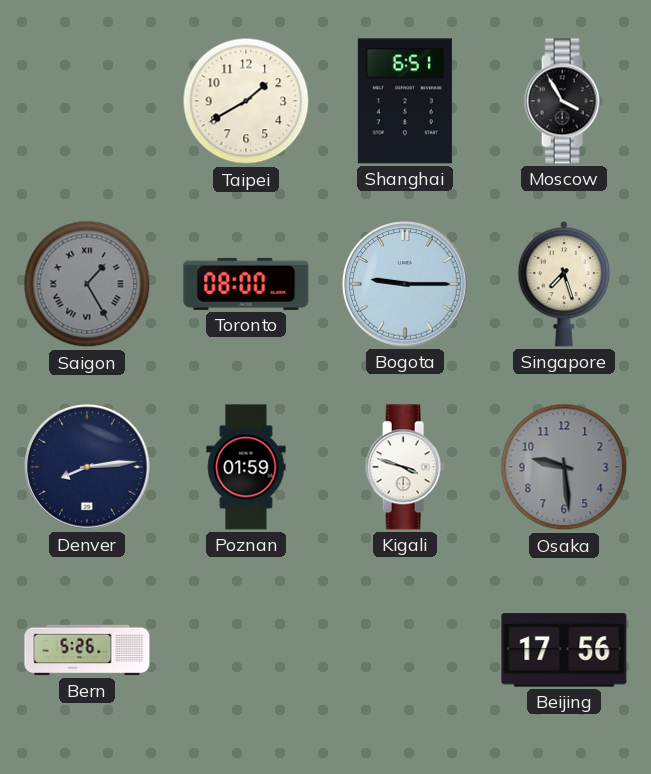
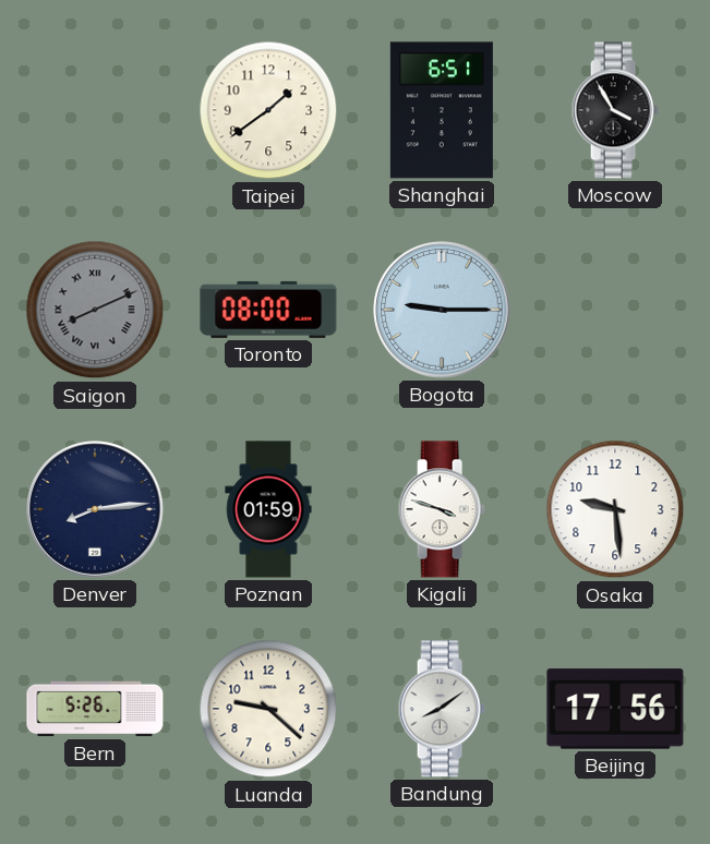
Taipei: 1:40 -> 1:39
Saigon: 1:25 -> 8:11
Singapore: 7:27 -> none
Osaka dial: grey -> white
Luanda: none -> 9:22
Bandung: none -> 8:09
